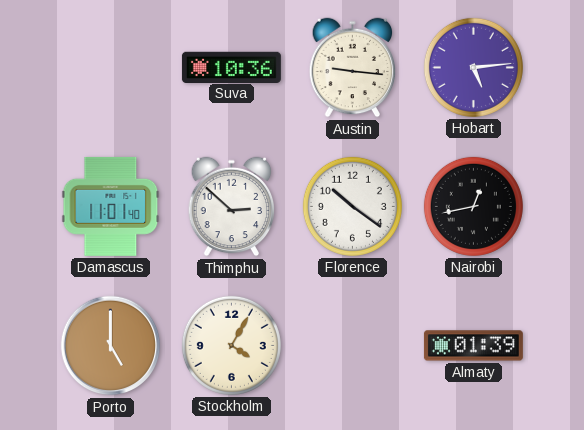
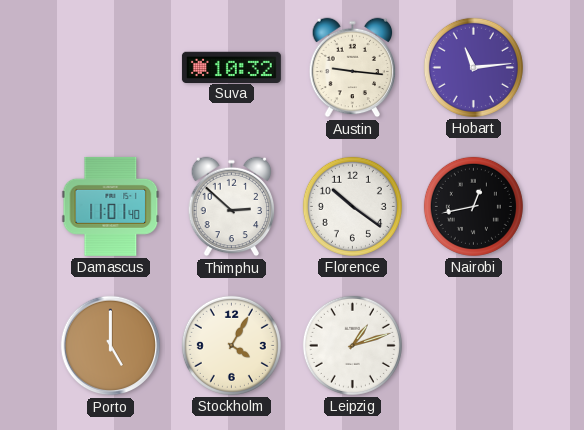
Suva: 10:36 -> 10:32
Hobart: 5:14 -> 11:14
Leipzig: none -> 1:12
Almaty: 01:39 -> none
